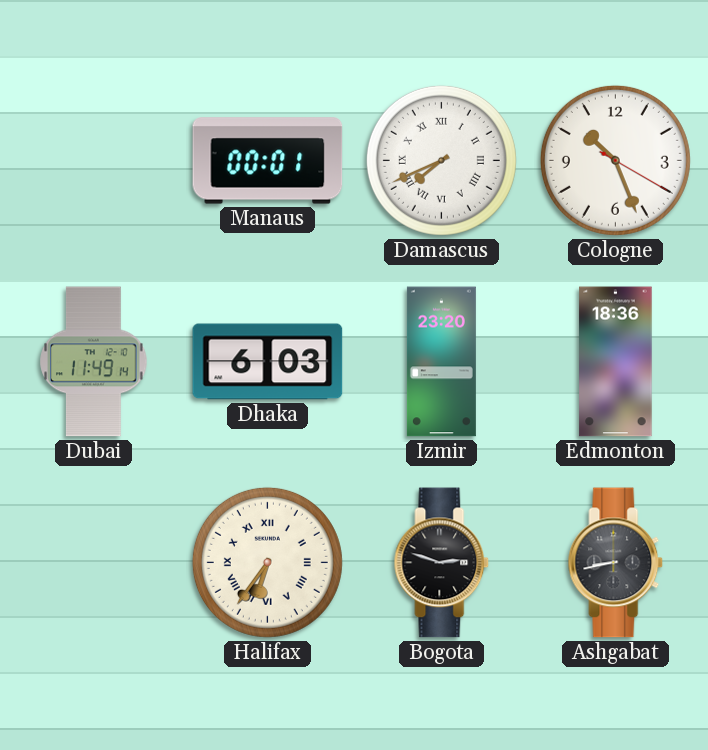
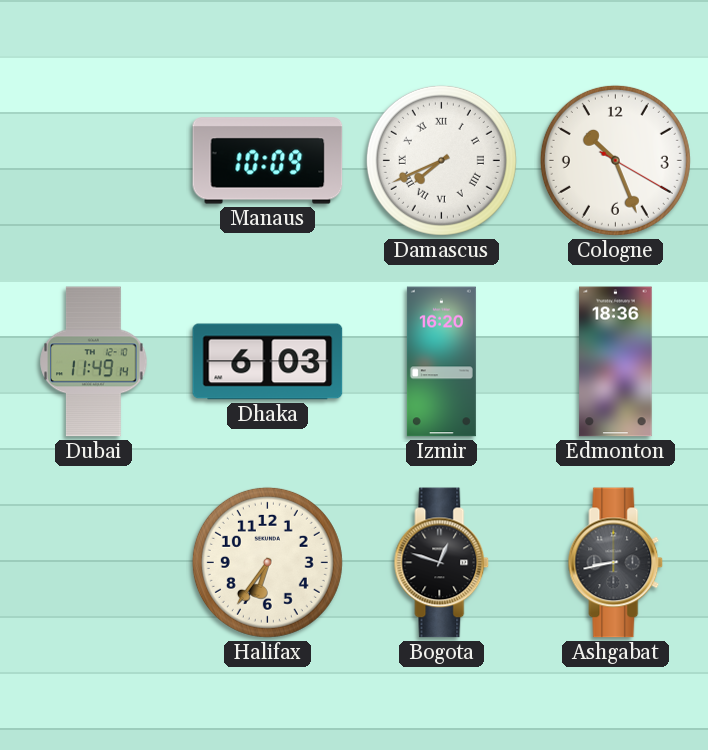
Manaus: 00:01 -> 10:09
Izmir: 23:20 -> 16:20
Halifax numerals: Roman -> Arabic
Bogota: 2:48 -> 12:48
